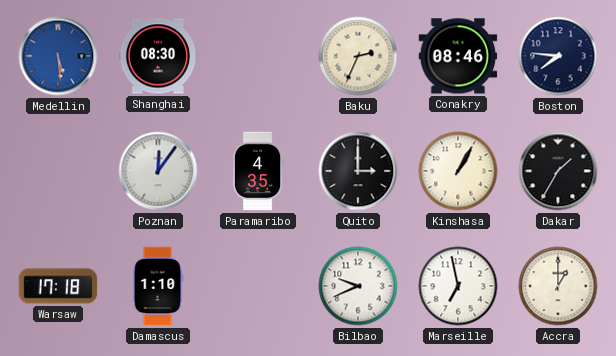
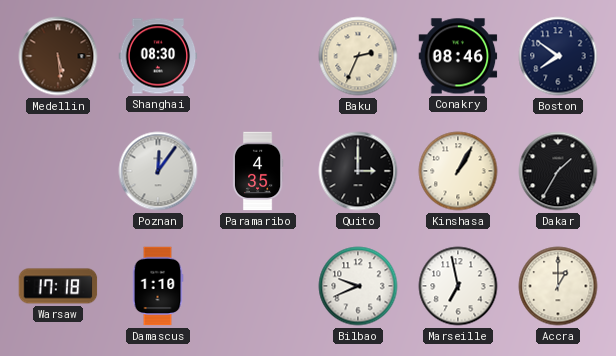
Medellin dial: blue -> brown
Boston: 7:46 -> 7:51
